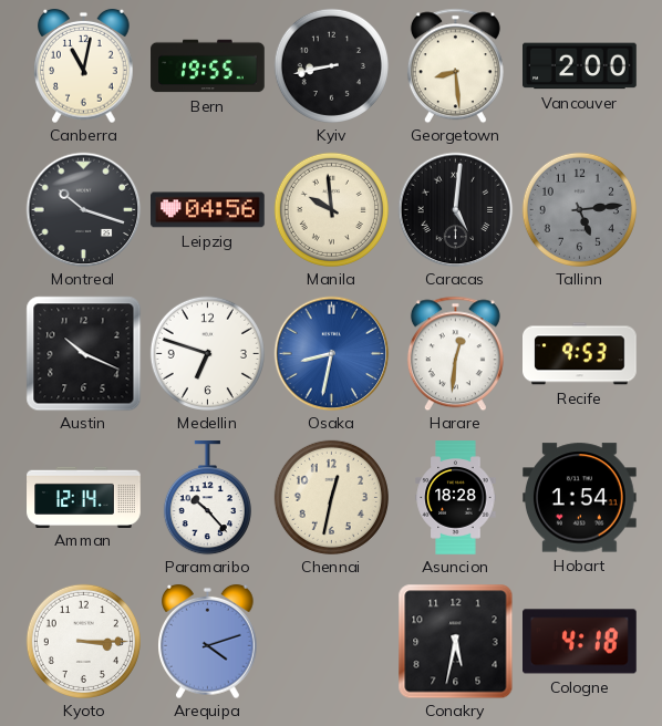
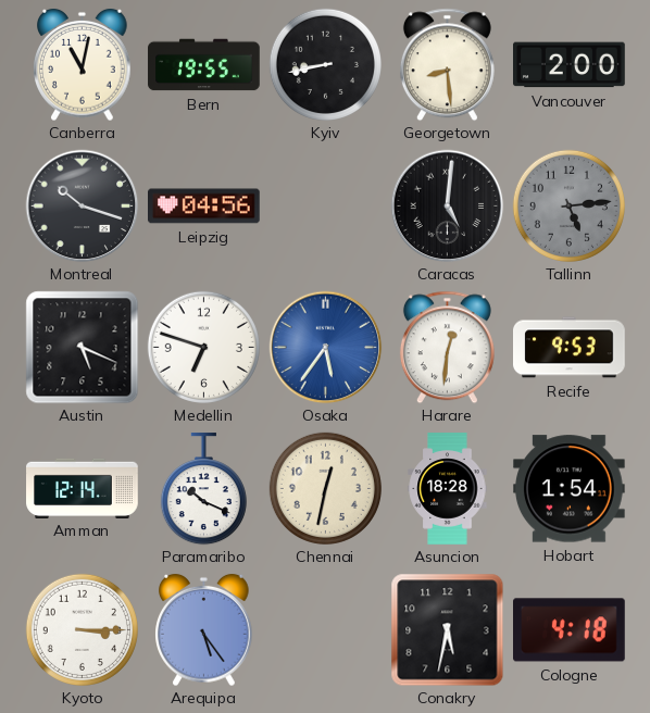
Manila: 9:59 -> none
Austin: 10:19 -> 5:19
Osaka: 8:32 -> 5:36
Paramaribo: 10:23 -> 10:19
Arequipa: 4:12 -> 5:24
